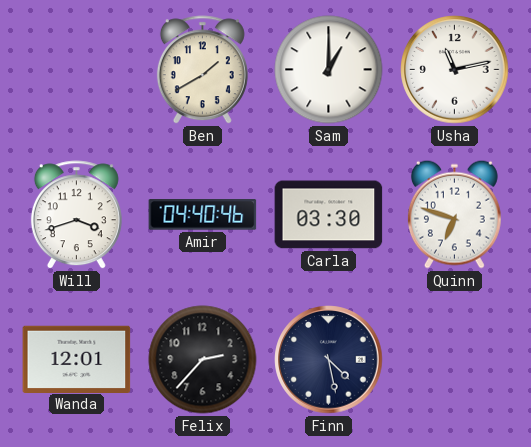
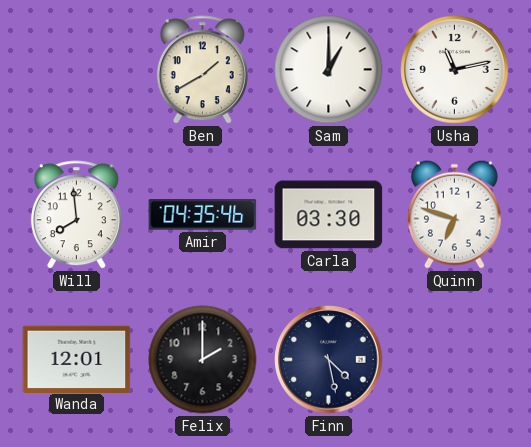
Will: 3:42 -> 7:59
Amir: 04:40 -> 04:35
Felix: 2:37 -> 2:00
